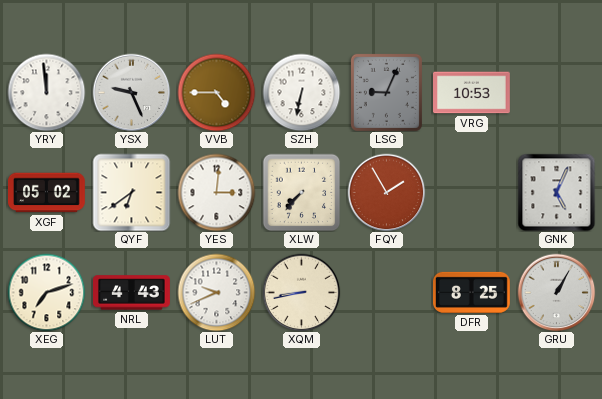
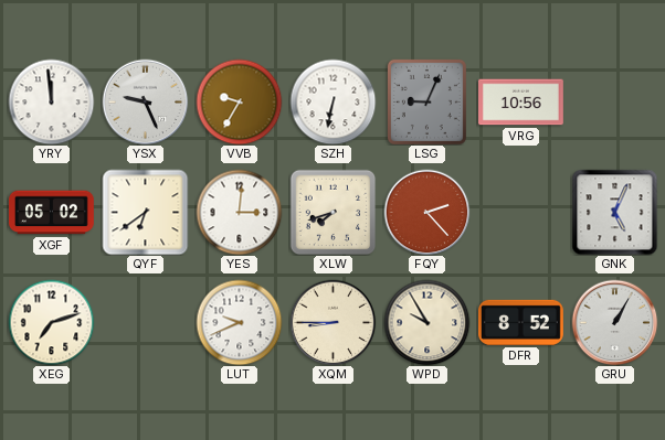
VVB: 4:45 -> 9:35
VRG: 10:53 -> 10:56
XLW: 7:37 -> 7:42
FQY: 1:55 -> 2:23
NRL: 4:43 -> none
XQM: 8:43 -> 8:45
WPD: none -> 9:55
DFR: 8:25 -> 8:52
